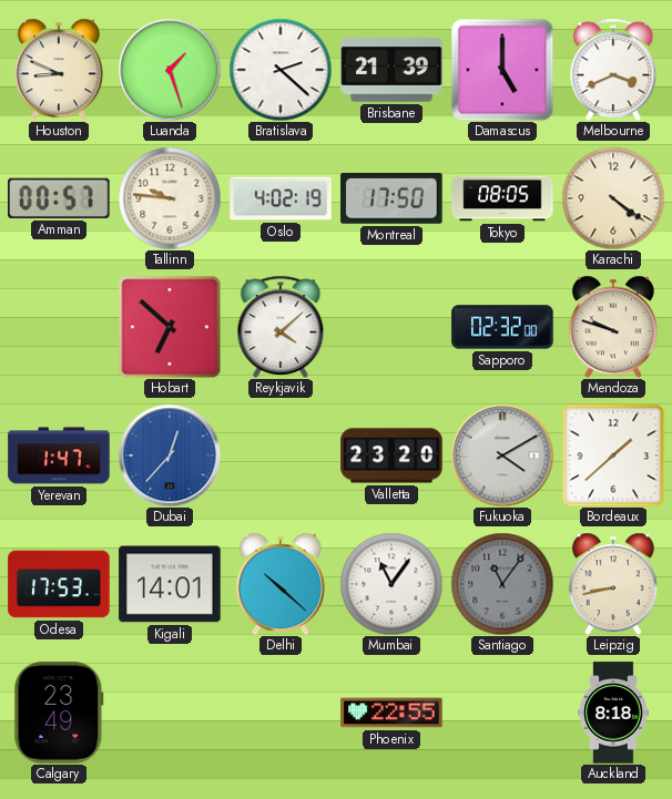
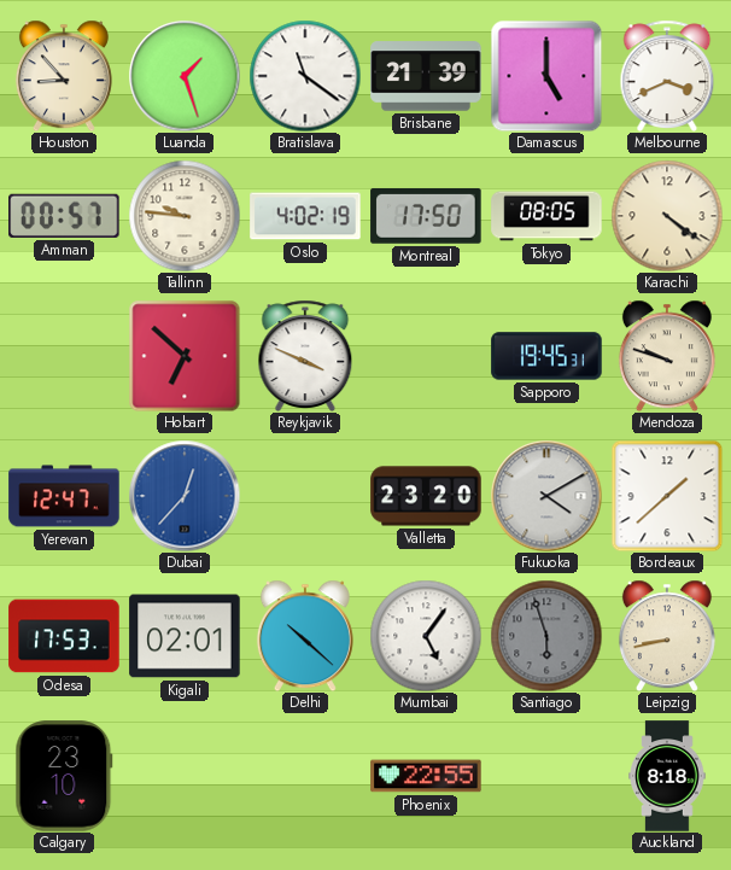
Houston: 8:49 -> 8:53
Bratislava: 2:22 -> 11:21
Reykjavik: 4:08 -> 3:49
Sapporo: 02:32 -> 19:45
Yerevan: 1:47 -> 12:47
Kigali: 14:01 -> 02:01
Mumbai: 11:06 -> 5:06
Santiago: 11:06 -> 5:57
Calgary: 23:49 -> 23:10
